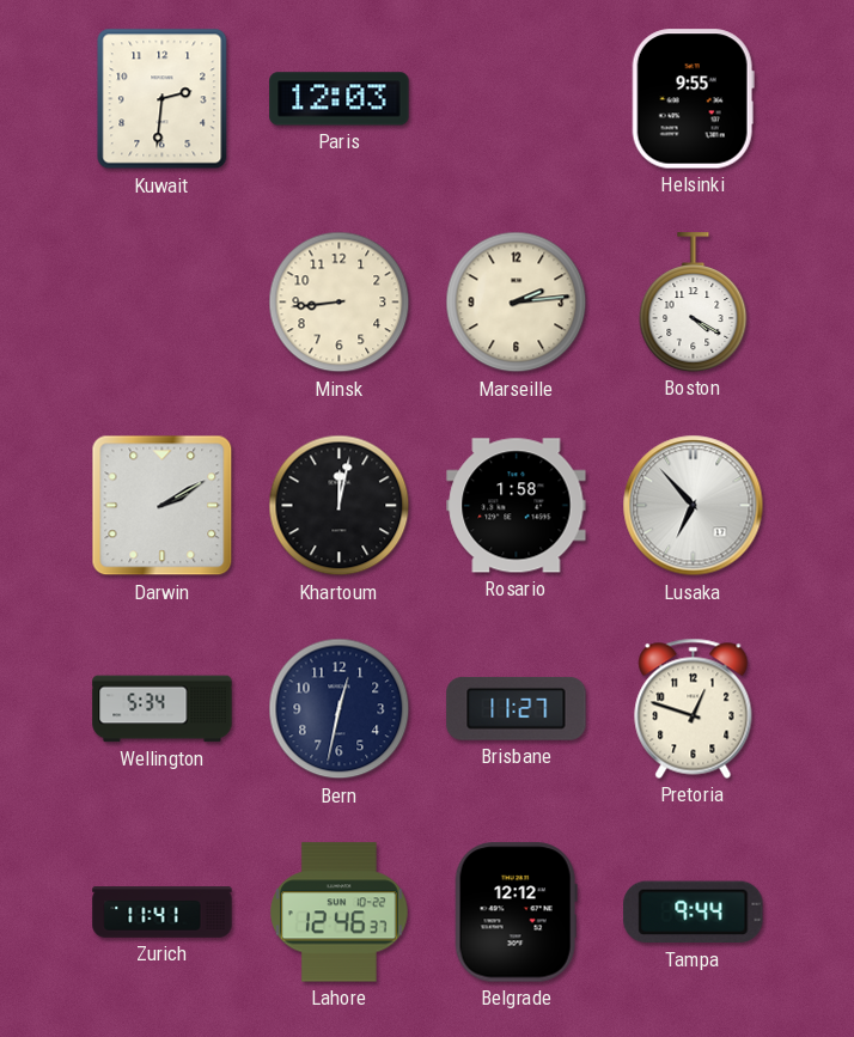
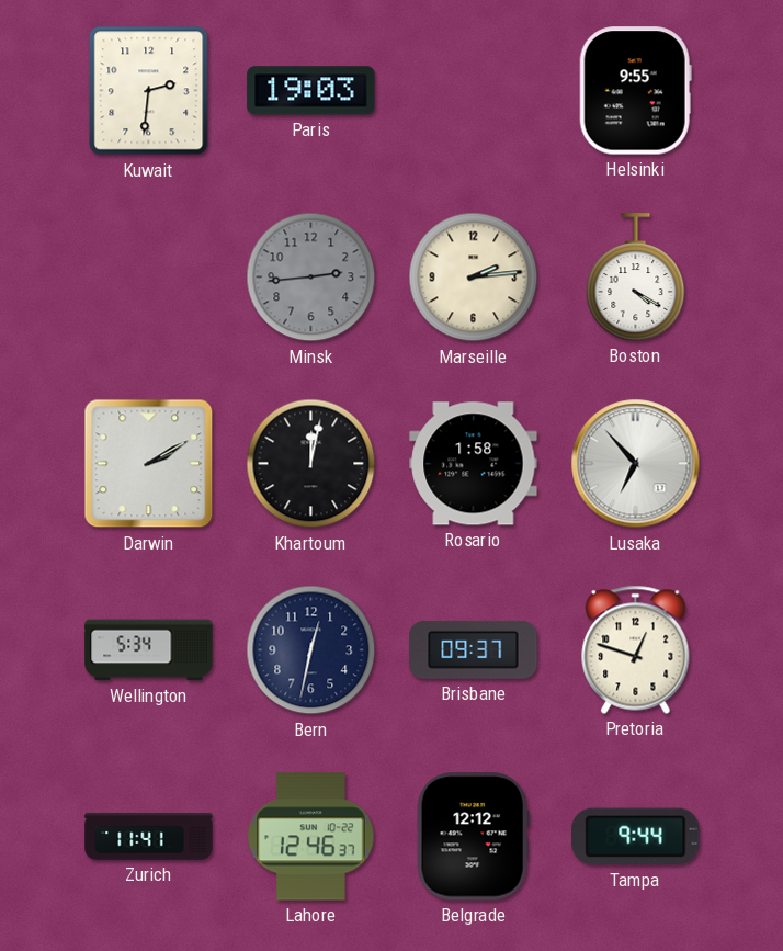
Paris: 12:03 -> 19:03
Minsk: 8:44 -> 2:44
Minsk dial: cream -> grey
Brisbane: 11:27 -> 09:37
